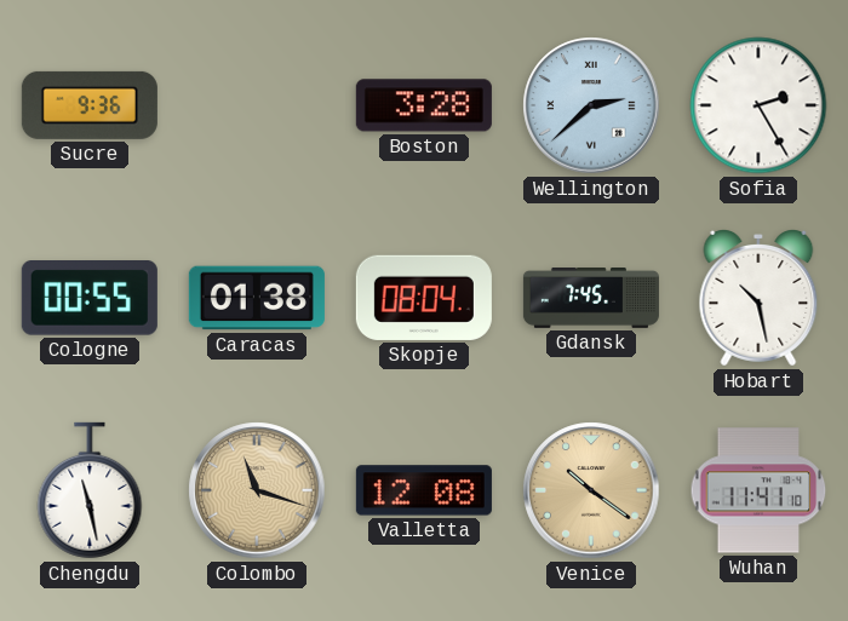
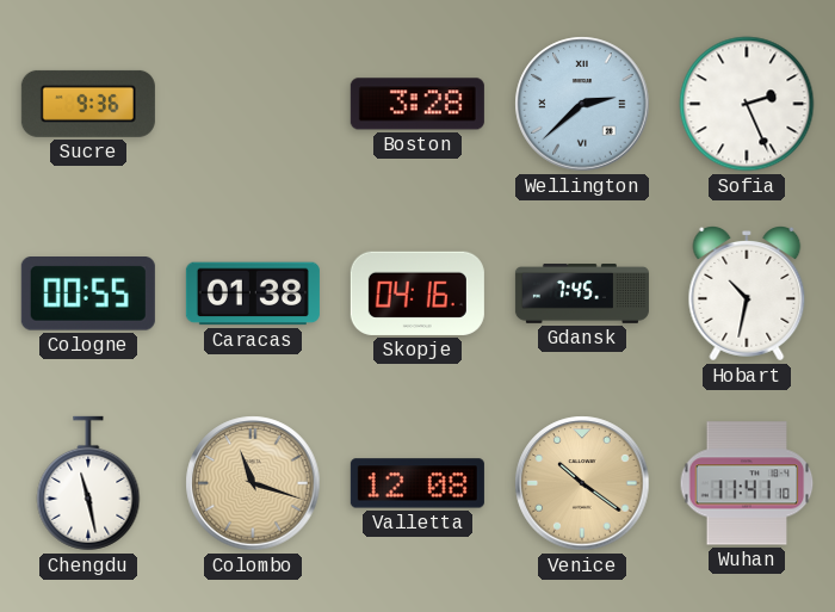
Sofia: 2:25 -> 2:26
Skopje: 08:04 -> 04:16
Hobart: 10:28 -> 10:32
